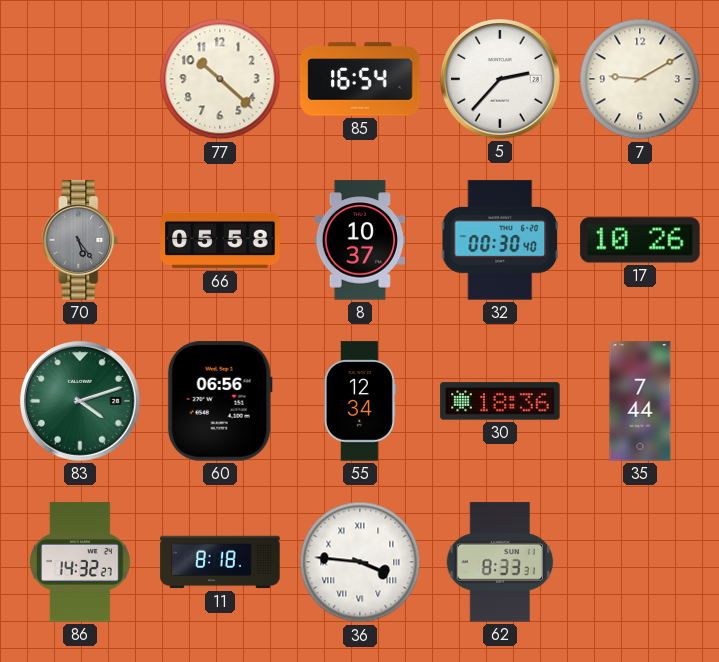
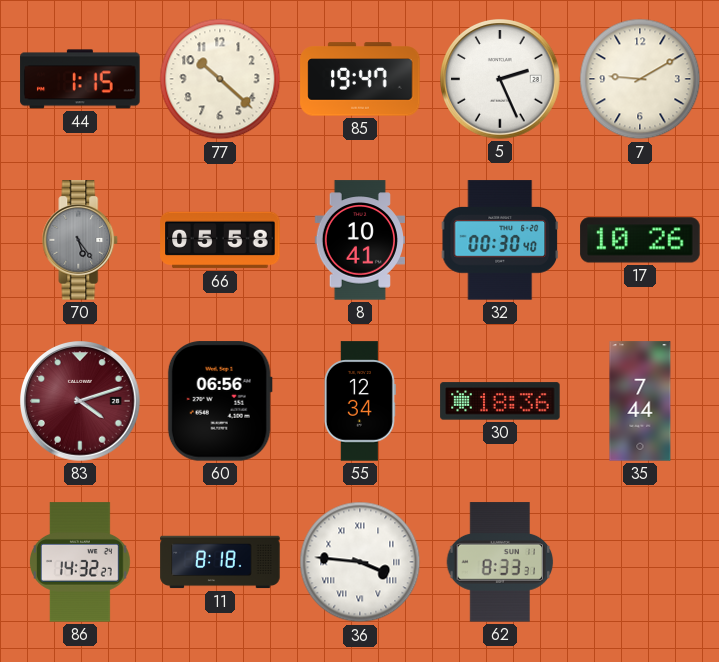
44: none -> 1:15
85: 16:54 -> 19:47
5: 2:37 -> 2:26
8: 10:37 -> 10:41
83 dial: green -> burgundy
